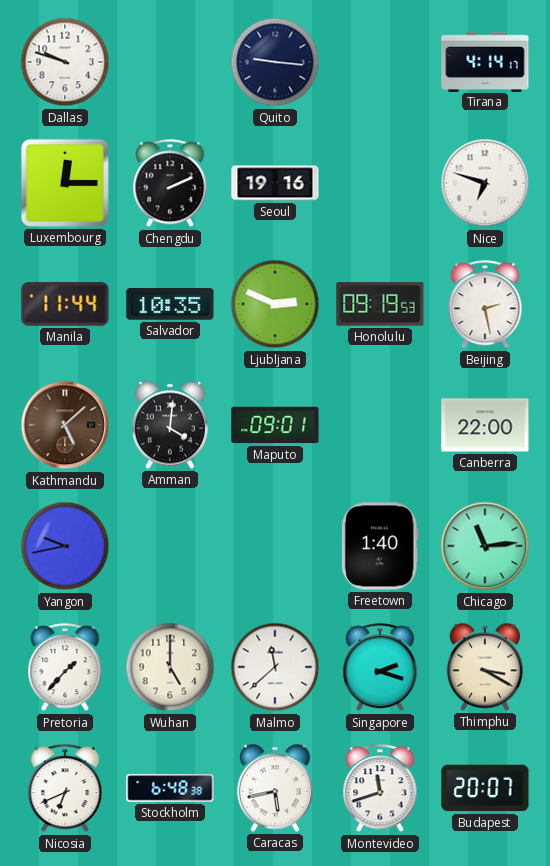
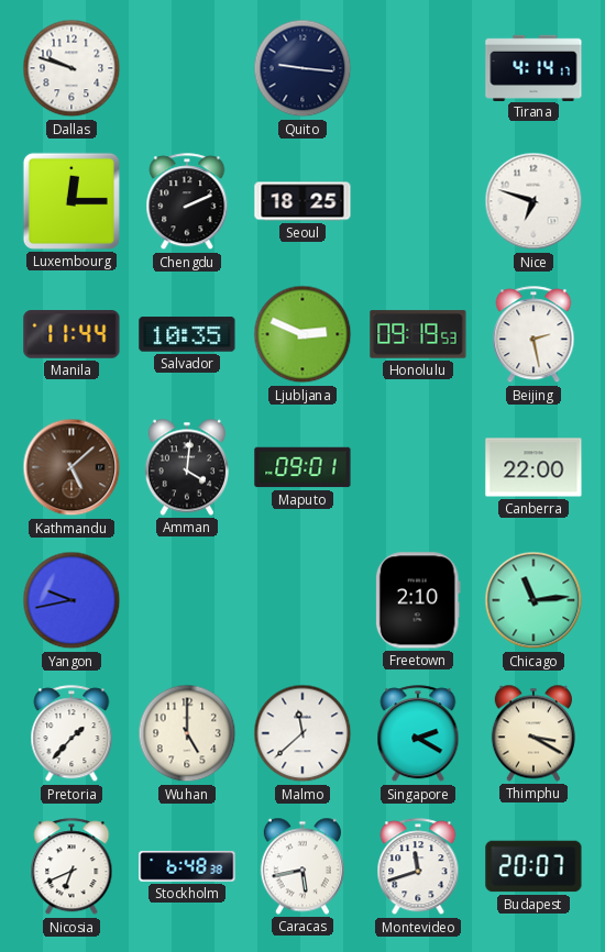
Seoul: 19:16 -> 18:25
Freetown: 1:40 -> 2:10
Singapore: 2:18 -> 2:20
